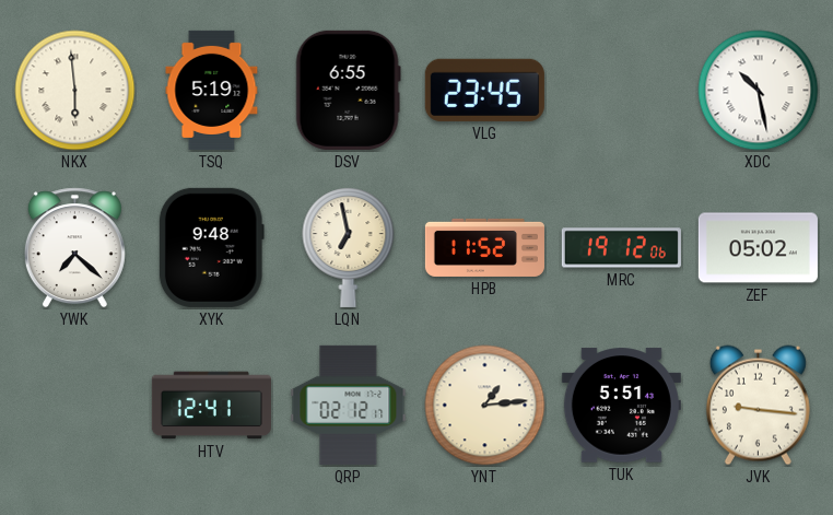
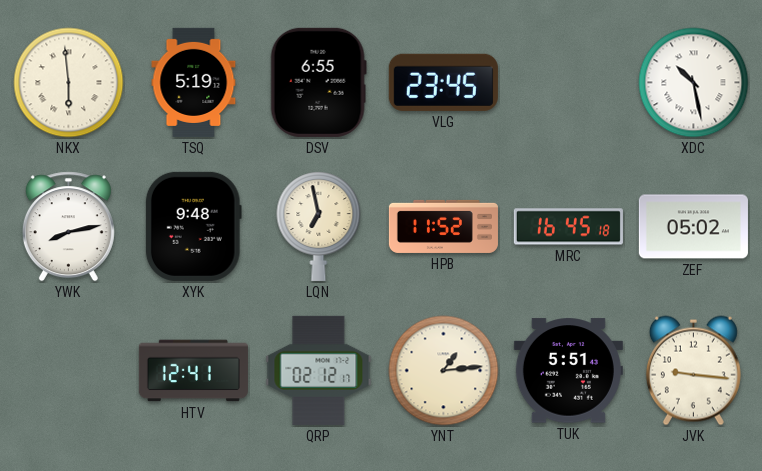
YWK: 7:22 -> 8:13
MRC: 19:12 -> 16:45
